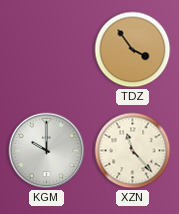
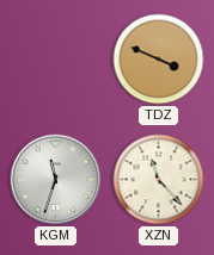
TDZ: 3:54 -> 3:49
KGM: 10:00 -> 11:33
